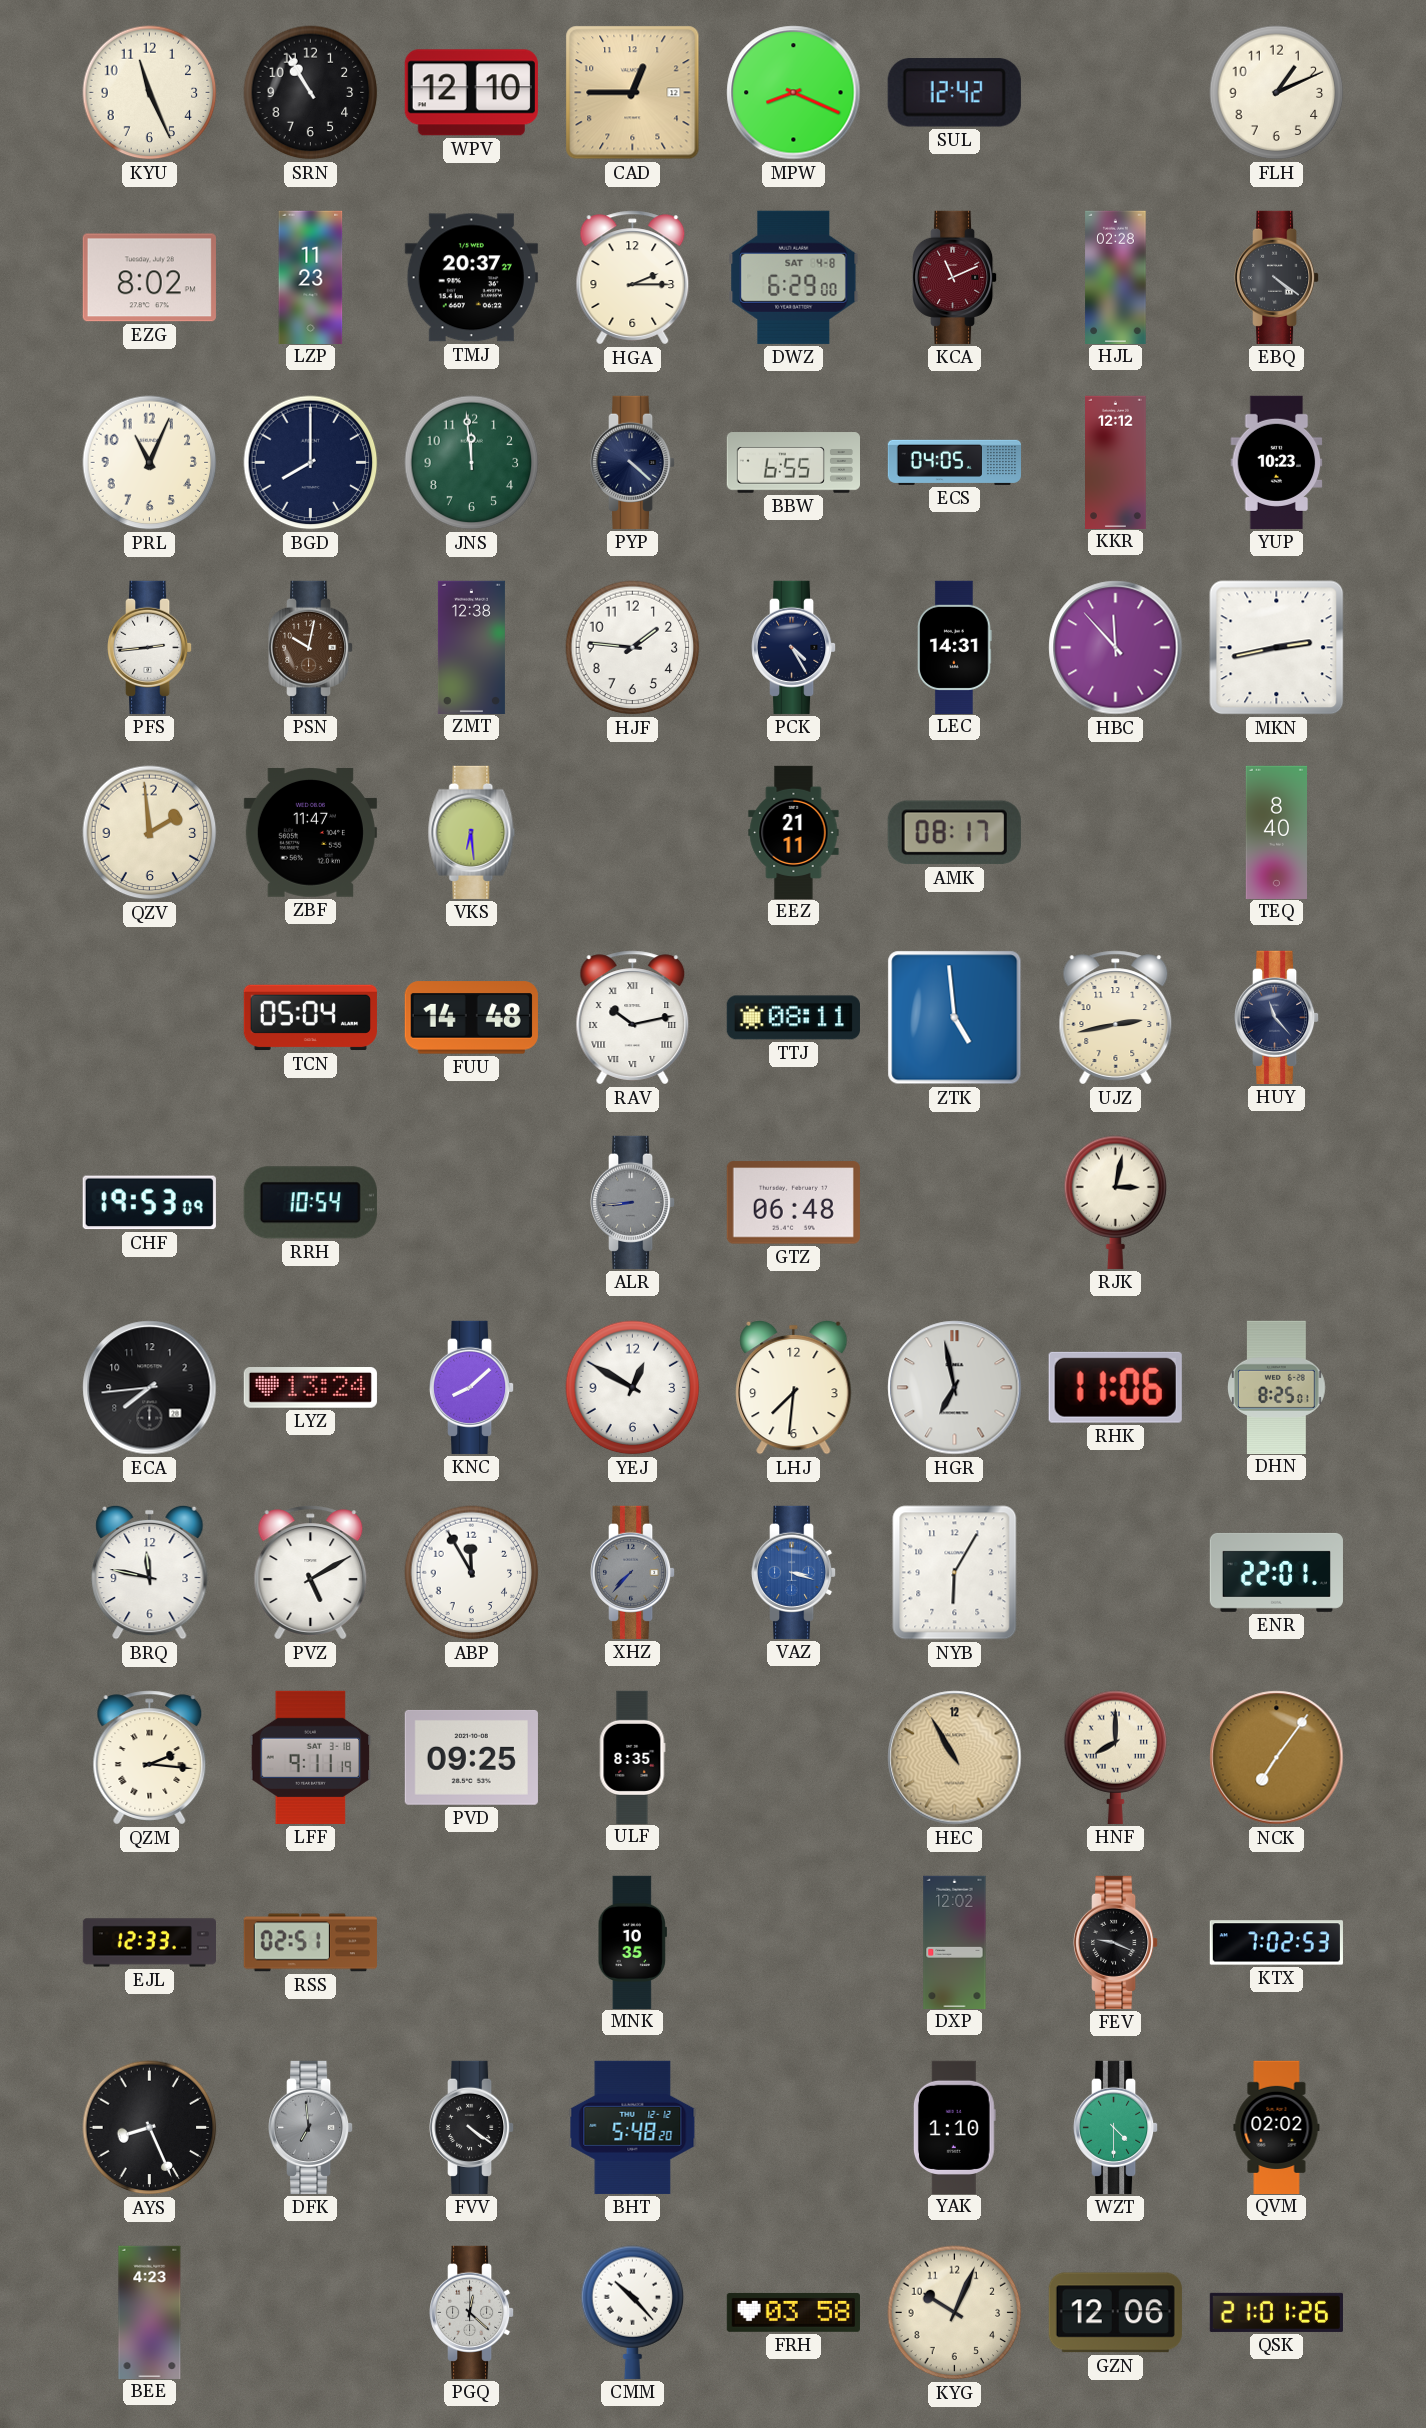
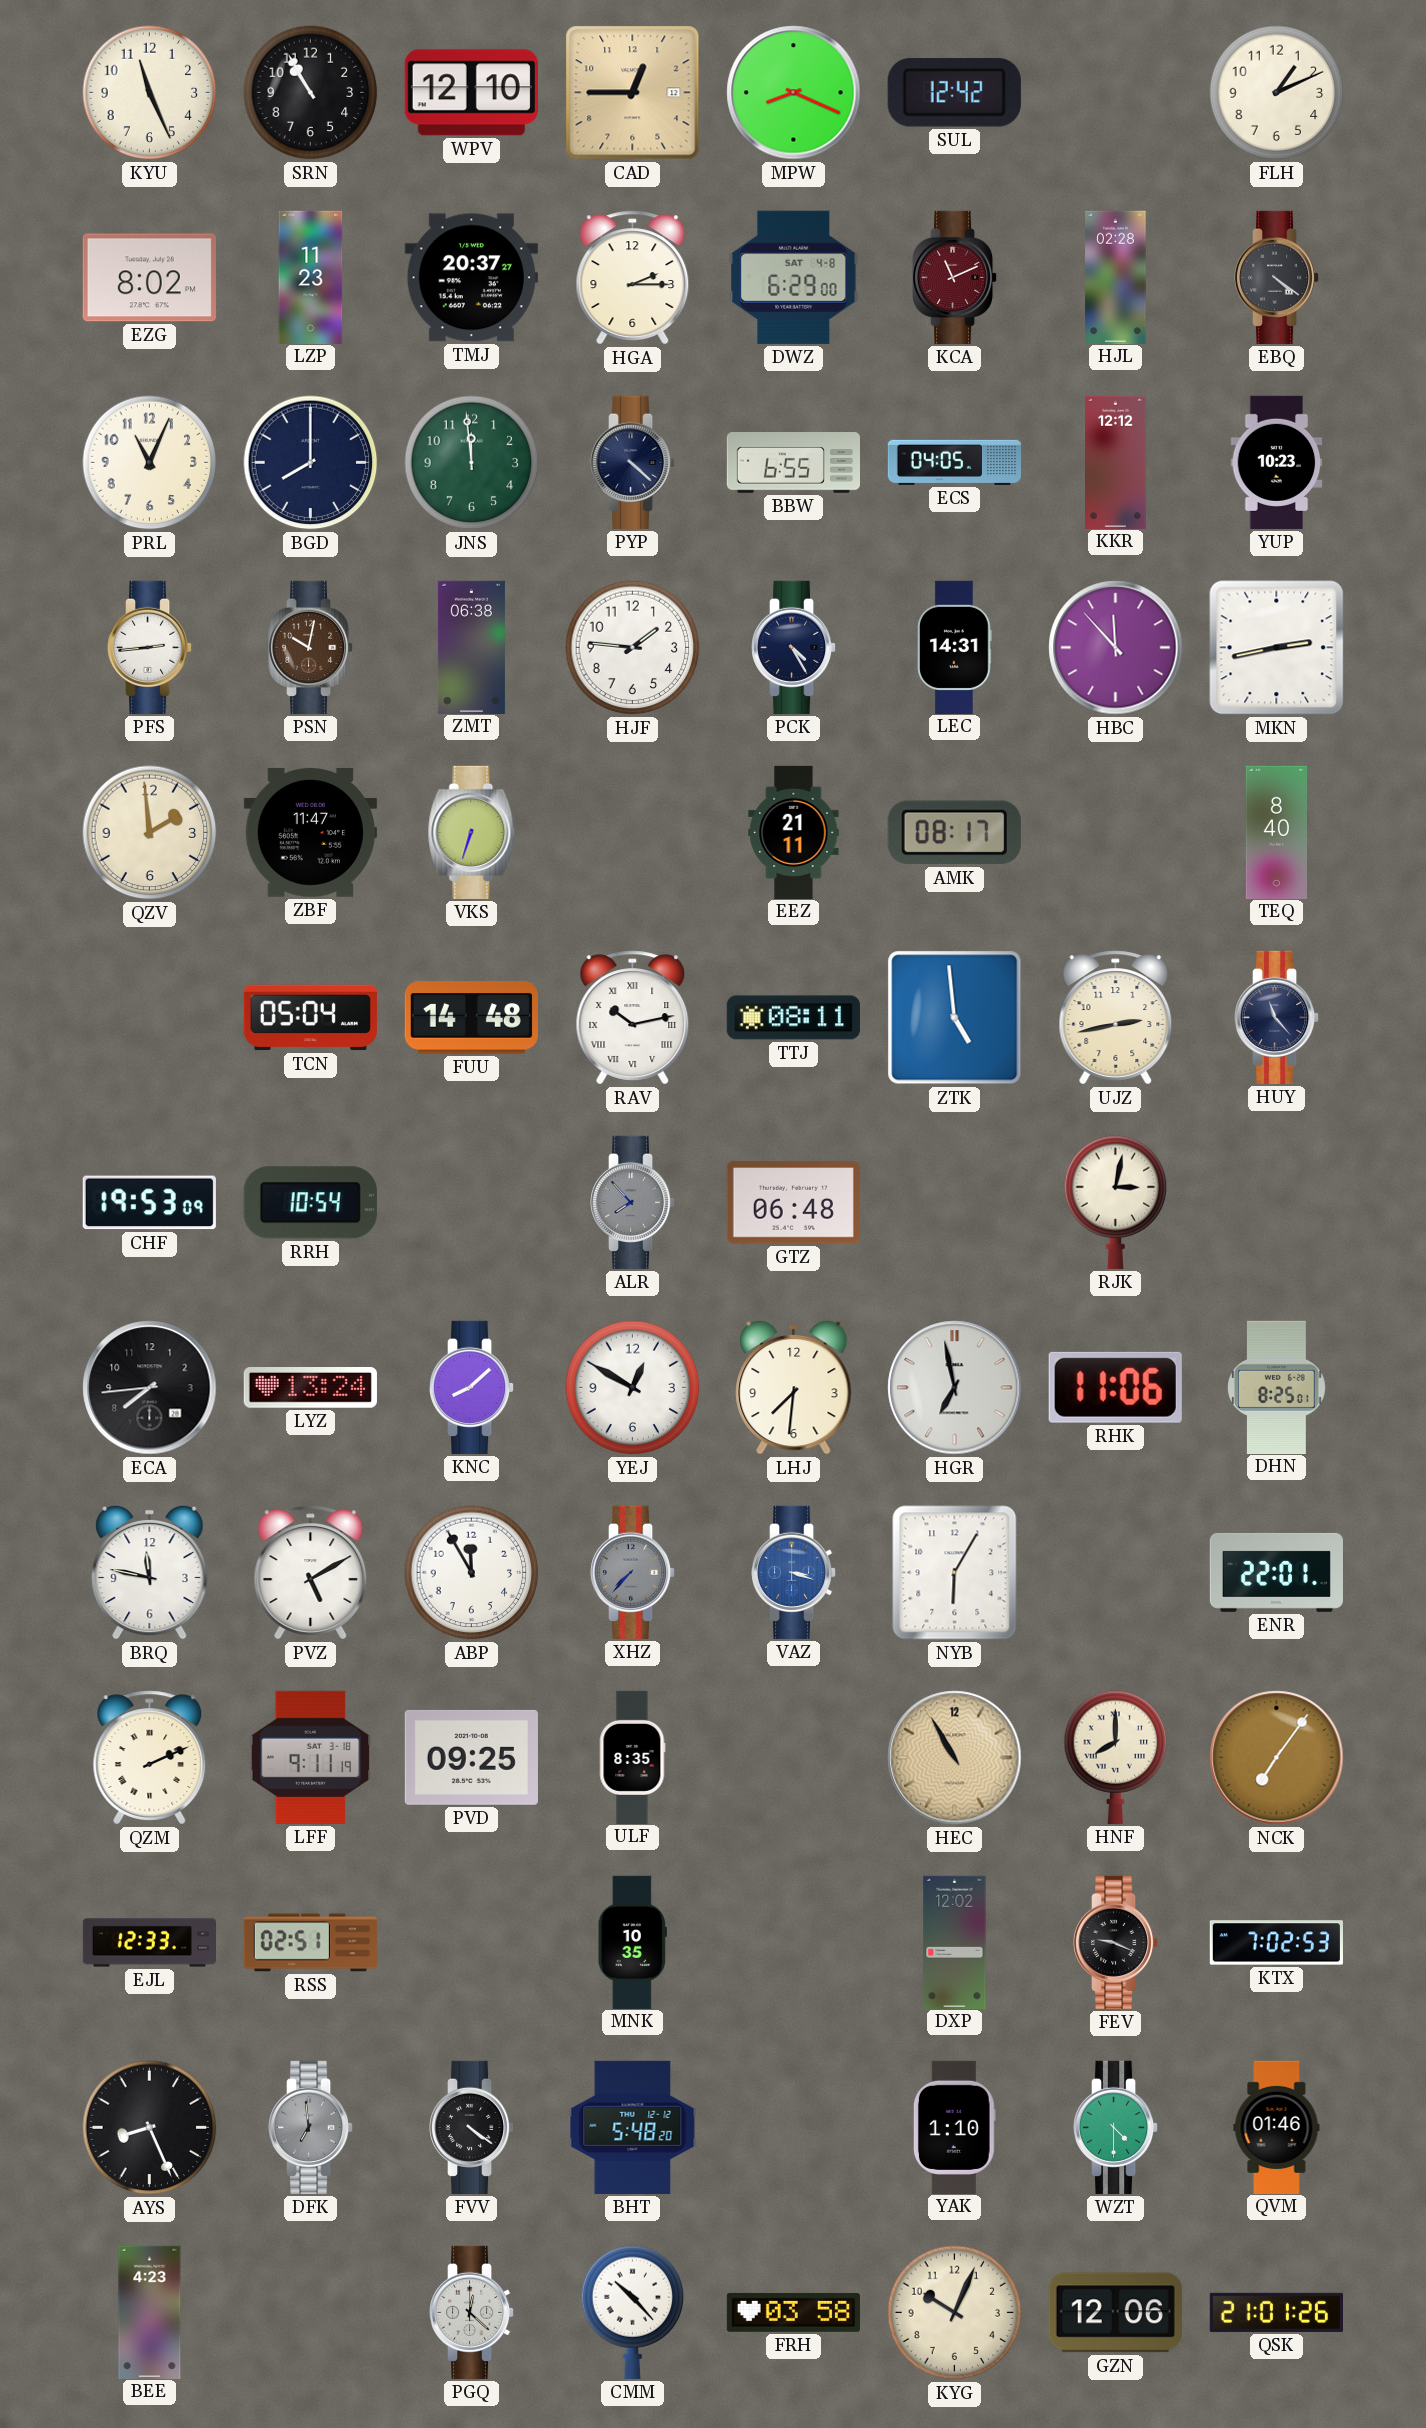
ZMT: 12:38 -> 06:38
VKS: 6:29 -> 6:33
ALR: 8:44 -> 7:53
QZM: 2:16 -> 2:11
QVM: 02:02 -> 01:46
